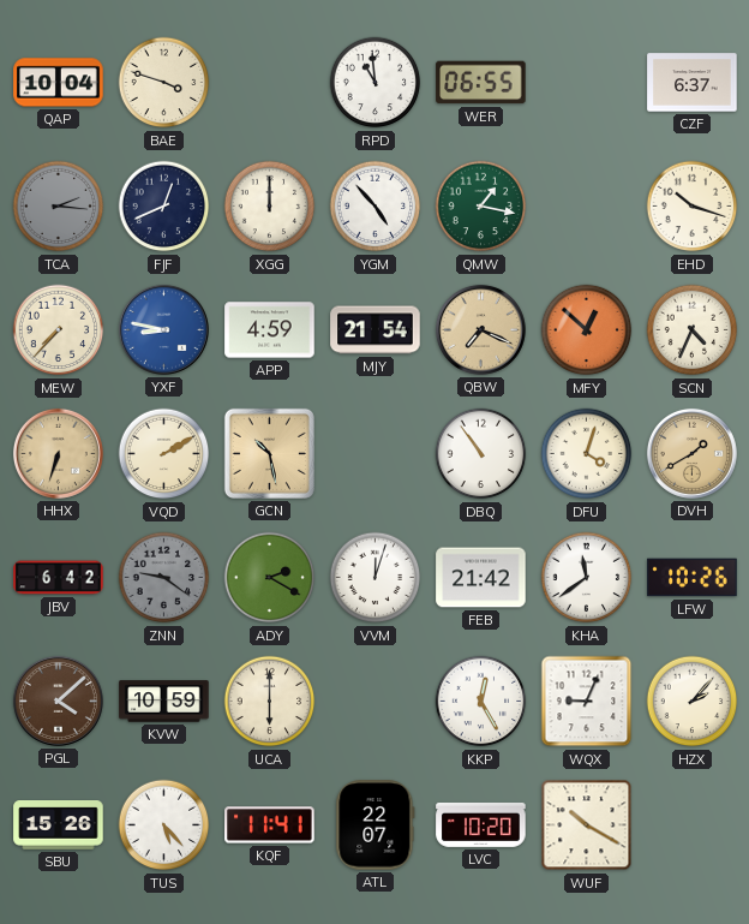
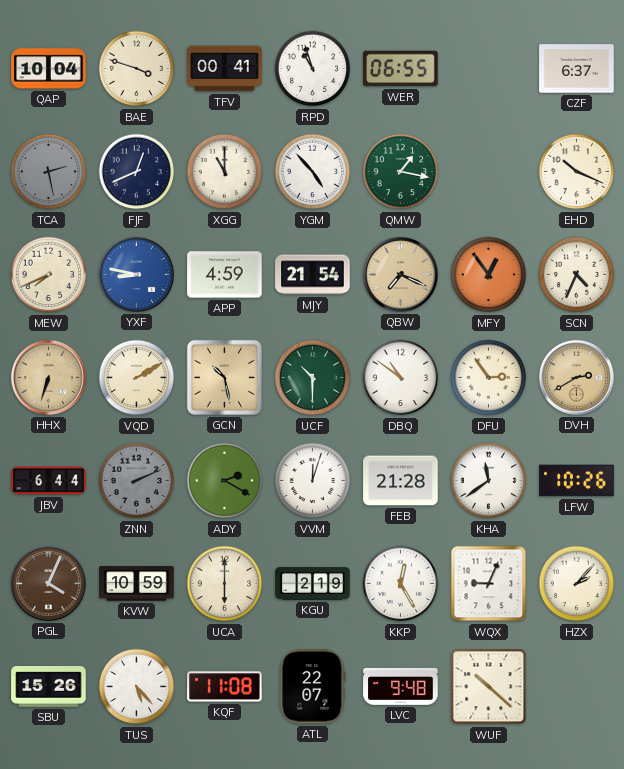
TFV: none -> 00:41
RPD: 10:59 -> 10:57
TCA: 2:16 -> 2:28
XGG: 12:00 -> 11:00
EHD: 10:18 -> 10:19
MEW: 7:37 -> 7:41
MFY: 12:52 -> 12:54
UCF: none -> 10:30
DBQ: 10:54 -> 10:51
DFU: 4:03 -> 2:54
DVH: 1:40 -> 2:40
JBV: 6:42 -> 6:44
ZNN: 9:21 -> 2:11
FEB: 21:42 -> 21:28
PGL: 4:08 -> 4:04
KGU: none -> 2:19
KQF: 11:41 -> 11:08
LVC: 10:20 -> 9:48
WUF: 10:20 -> 10:22
